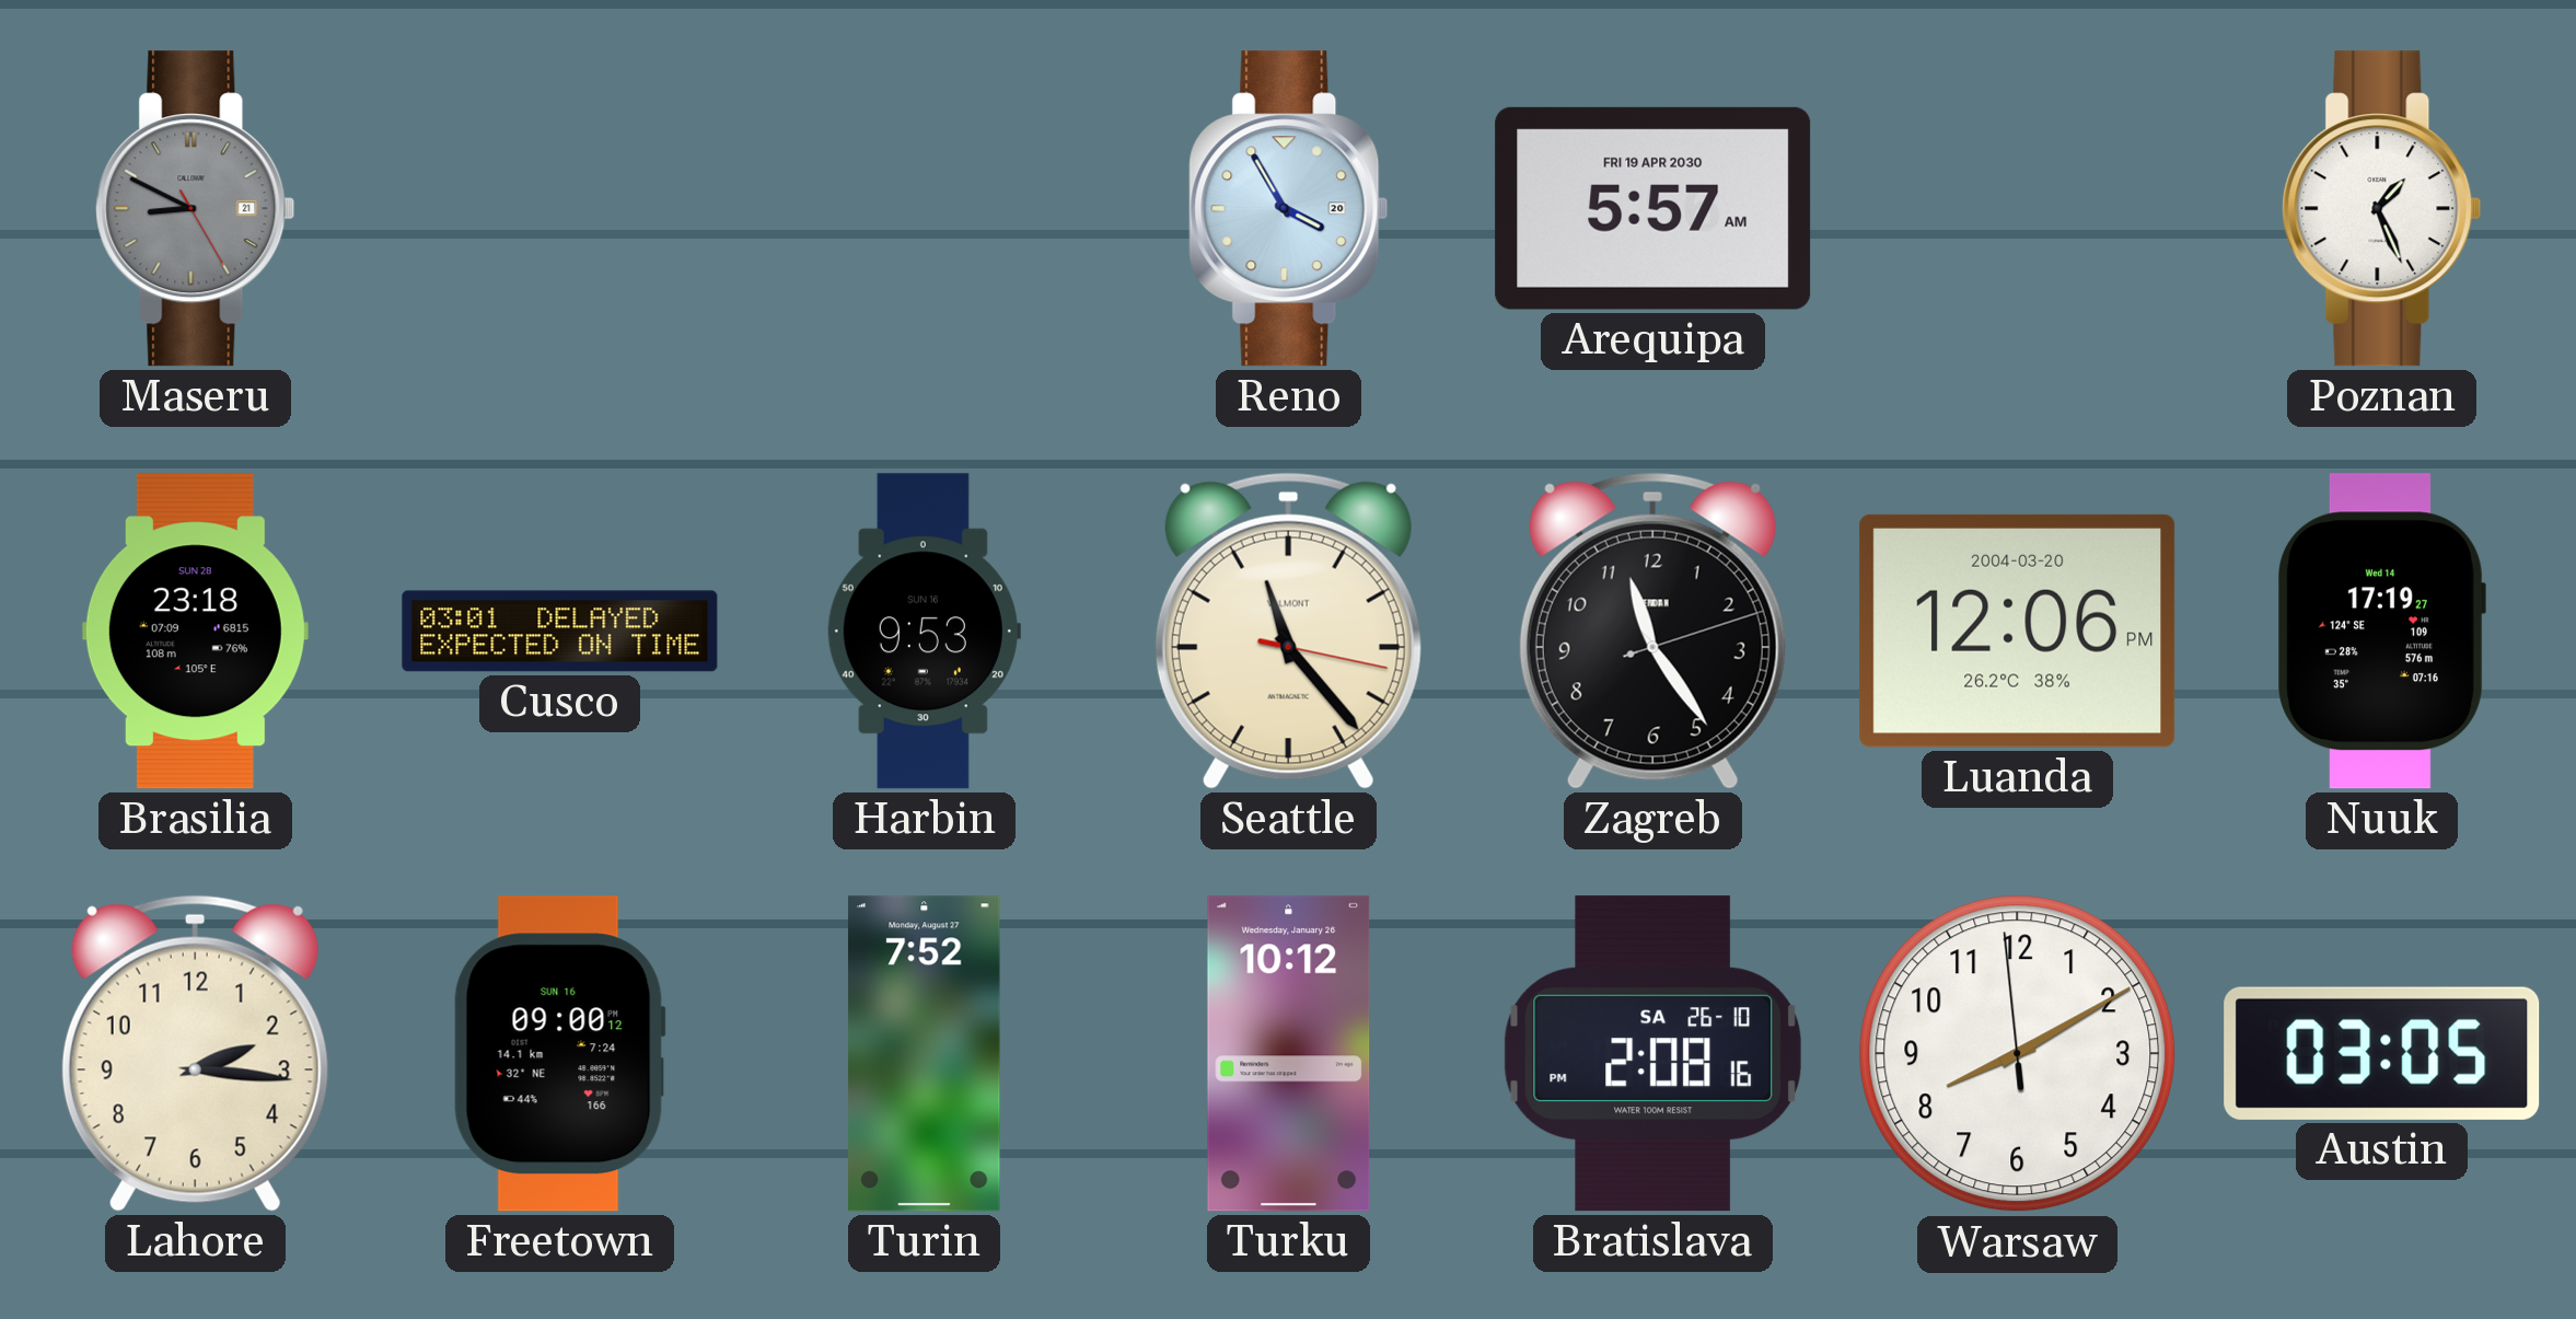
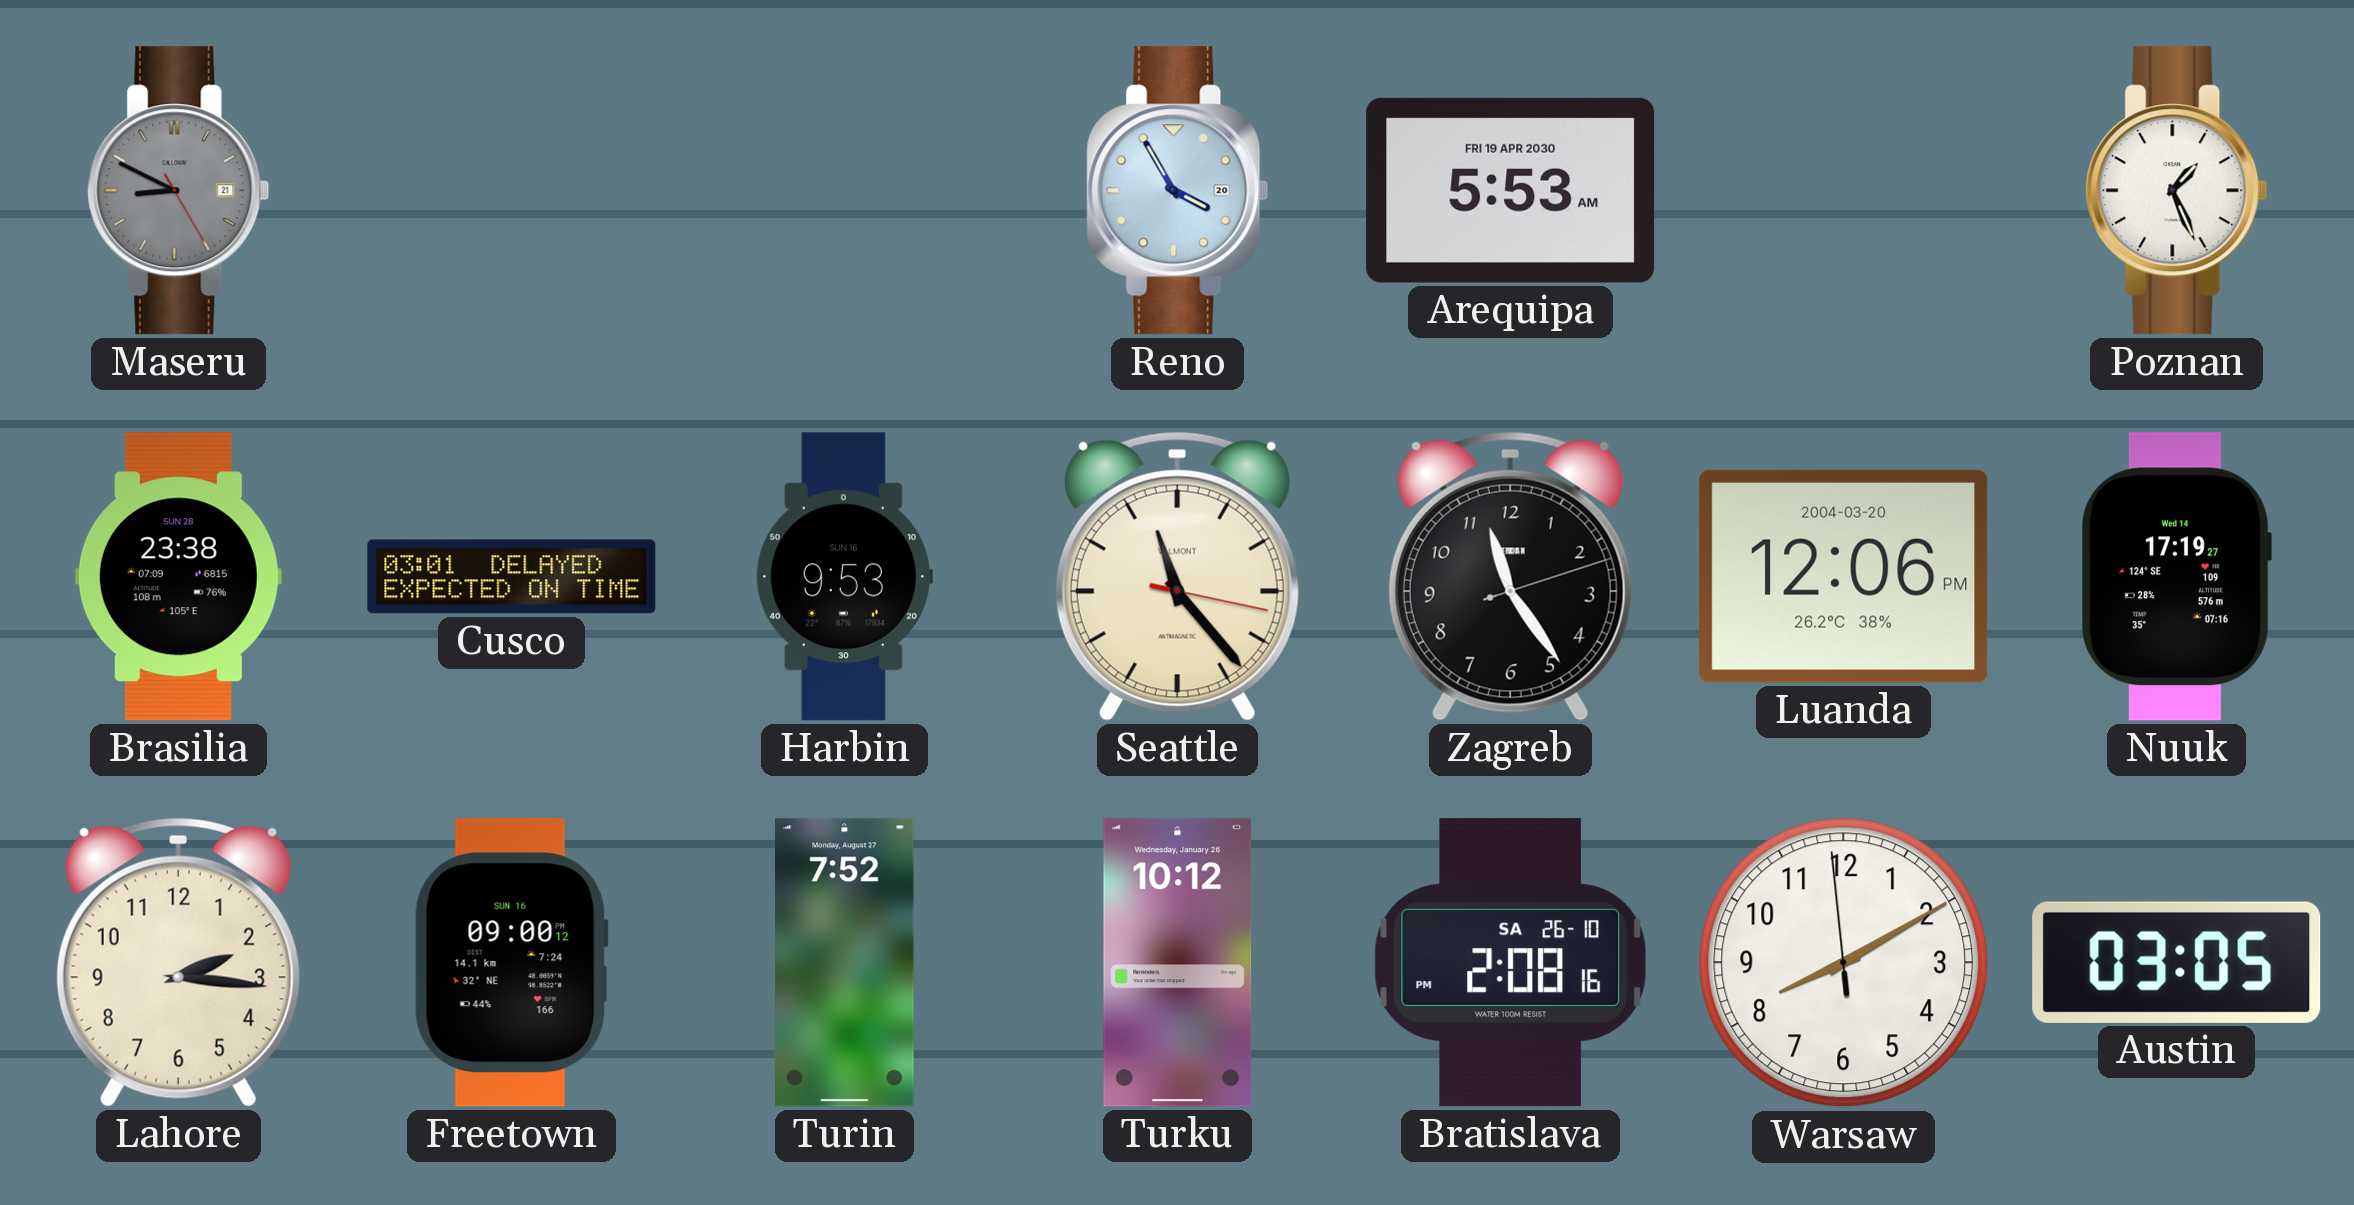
Arequipa: 5:57 -> 5:53
Brasilia: 23:18 -> 23:38
